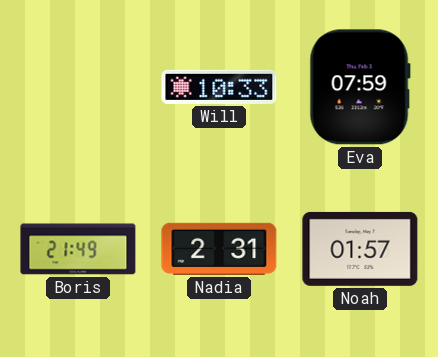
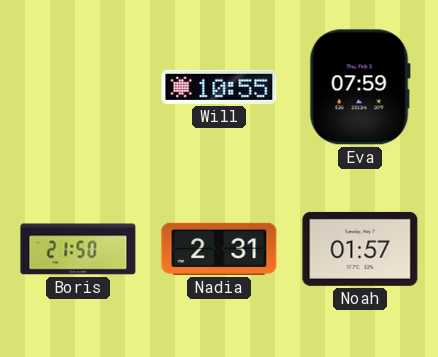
Will: 10:33 -> 10:55
Boris: 21:49 -> 21:50
